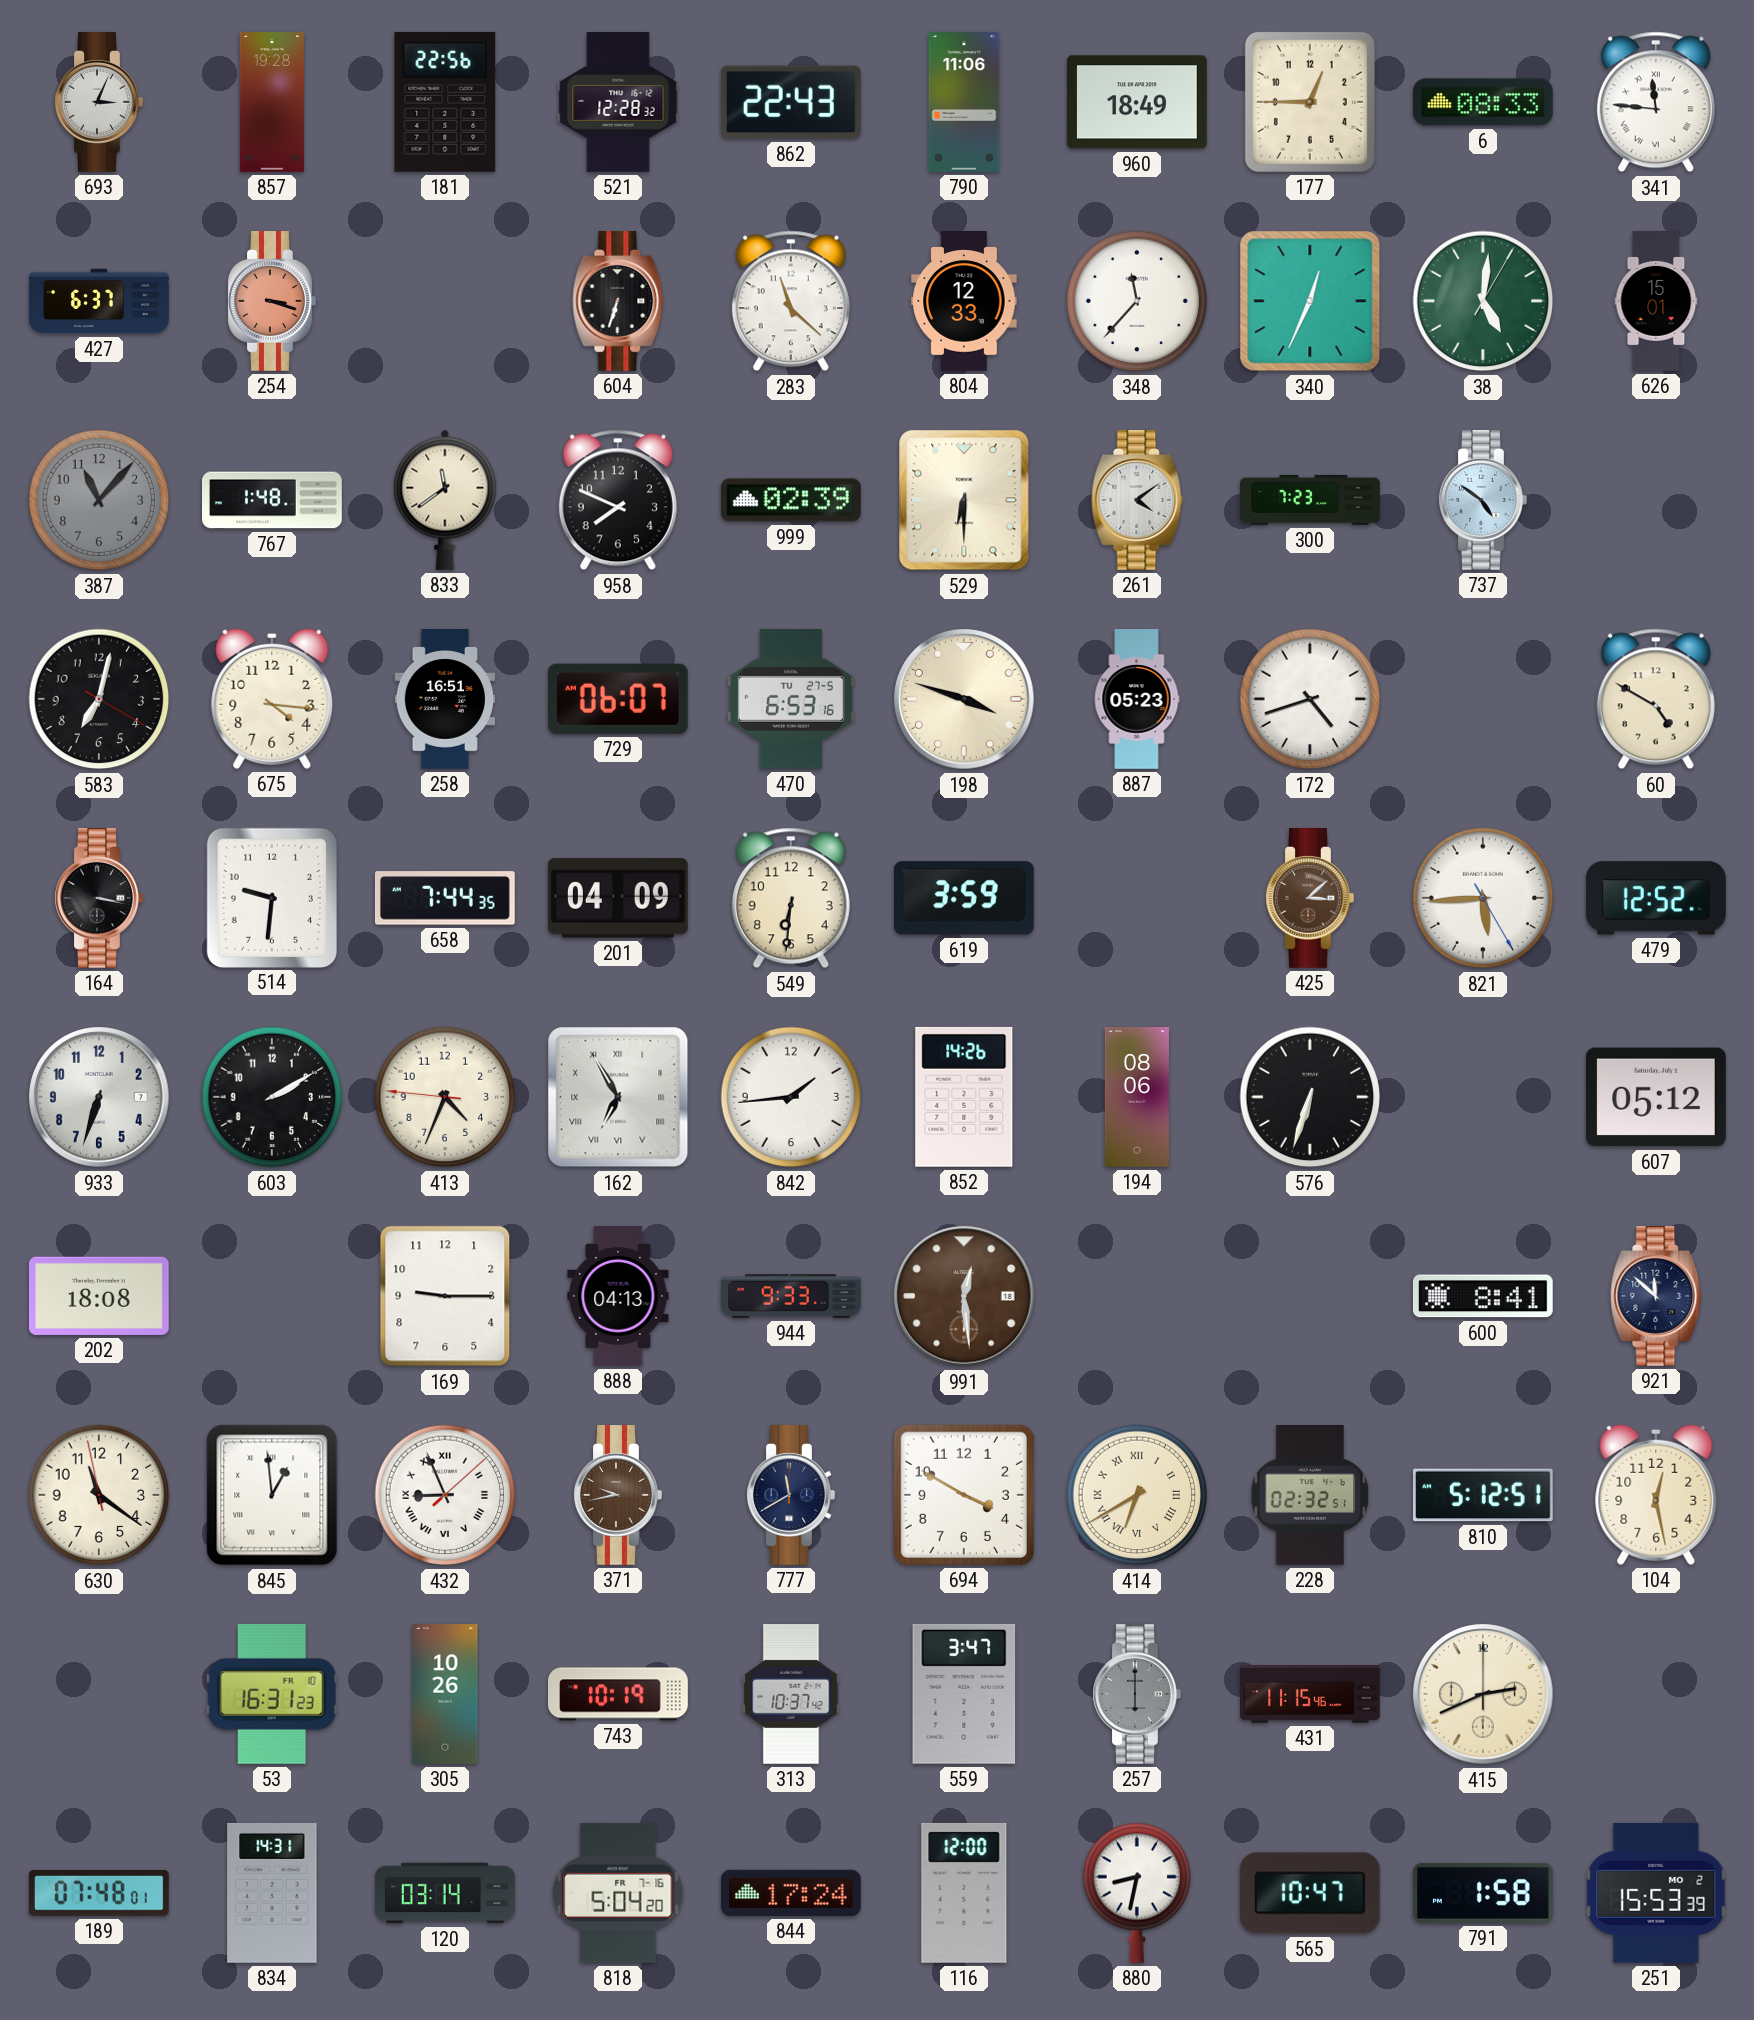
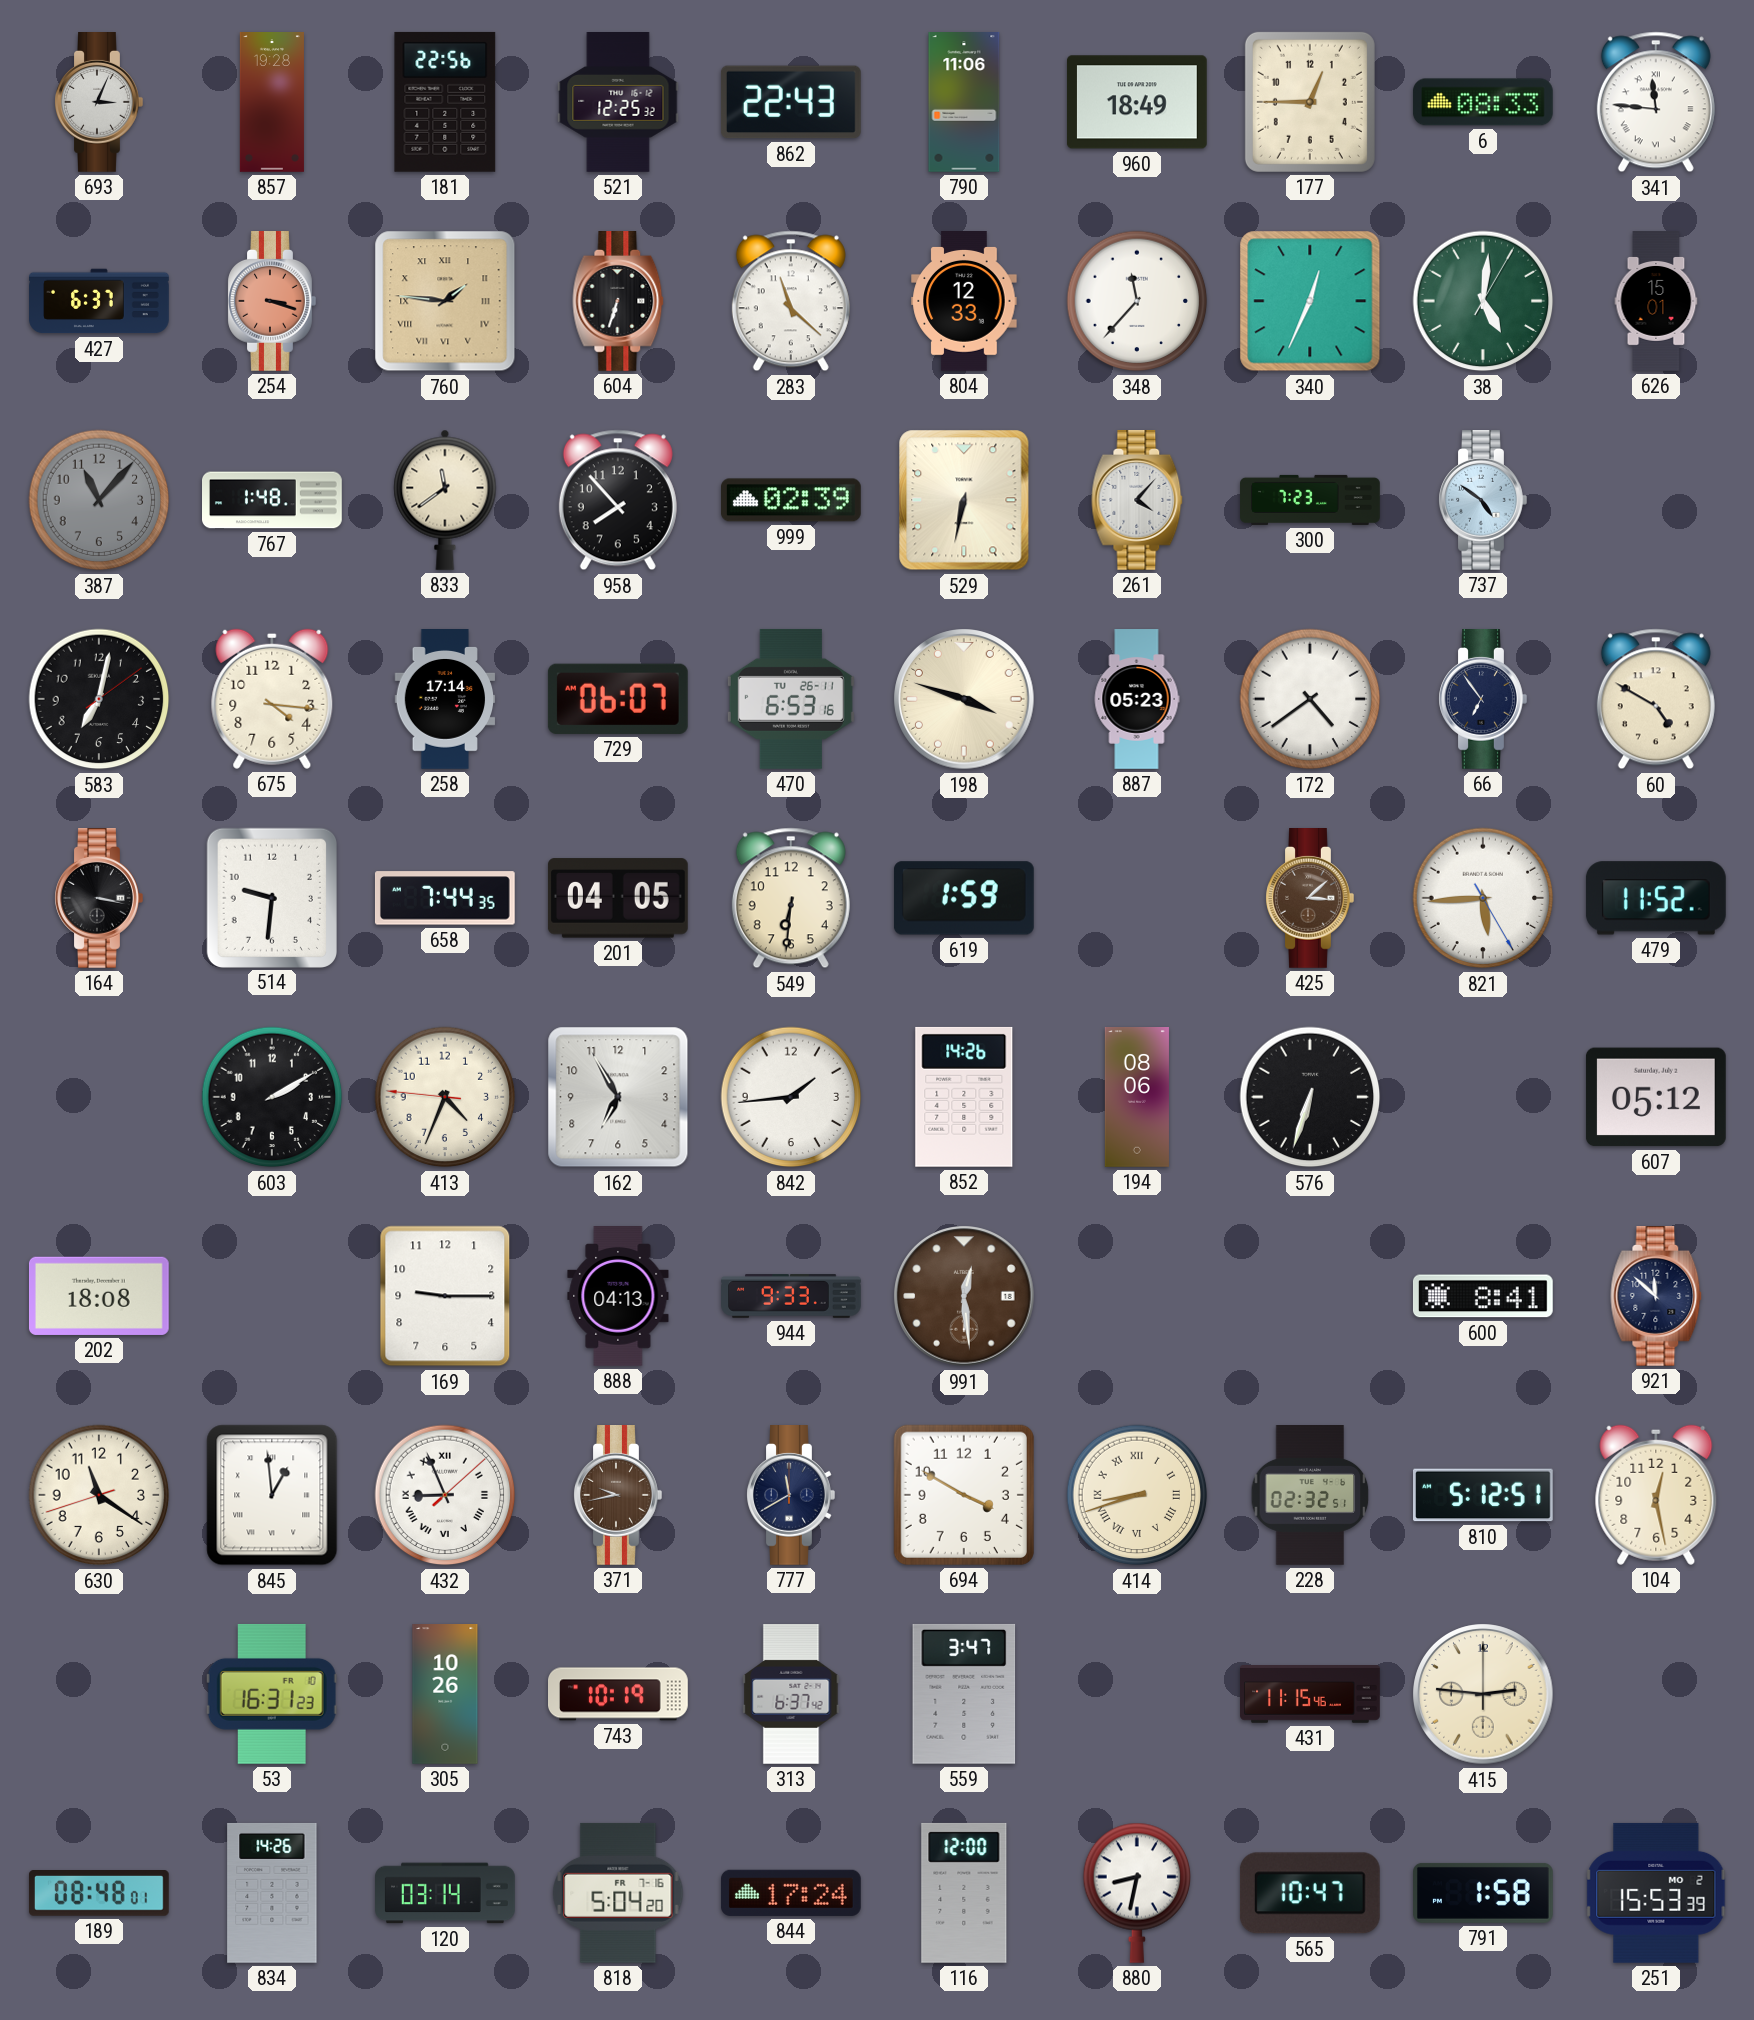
521: 12:28 -> 12:25
760: none -> 1:46
958: 7:49 -> 7:53
529: 6:30 -> 6:32
261: 4:09 -> 4:07
583: 7:02:20 -> 7:02:09
258: 16:51 -> 17:14
470 date: TU 27-5 -> TU 26-11
172: 4:42 -> 4:39
66: none -> 6:54
201: 04:09 -> 04:05
619: 3:59 -> 1:59
479: 12:52 -> 11:52
933: 6:33 -> none
162 numerals: Roman -> Arabic
630: 11:20:58 -> 11:20:42
414: 6:40 -> 8:42
313: 10:37 -> 6:37
257: 6:00 -> none
415: 2:41 -> 2:46
189: 07:48 -> 08:48
834: 14:31 -> 14:26
